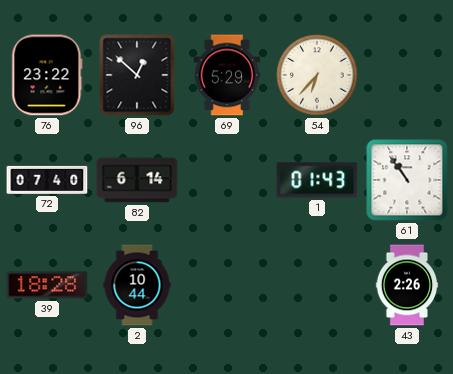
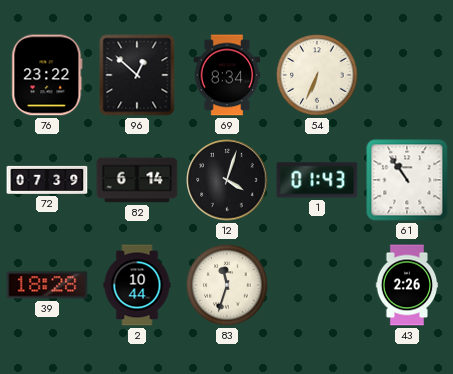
69: 5:29 -> 8:34
54: 6:37 -> 6:34
72: 07:40 -> 07:39
12: none -> 4:03
83: none -> 11:33
